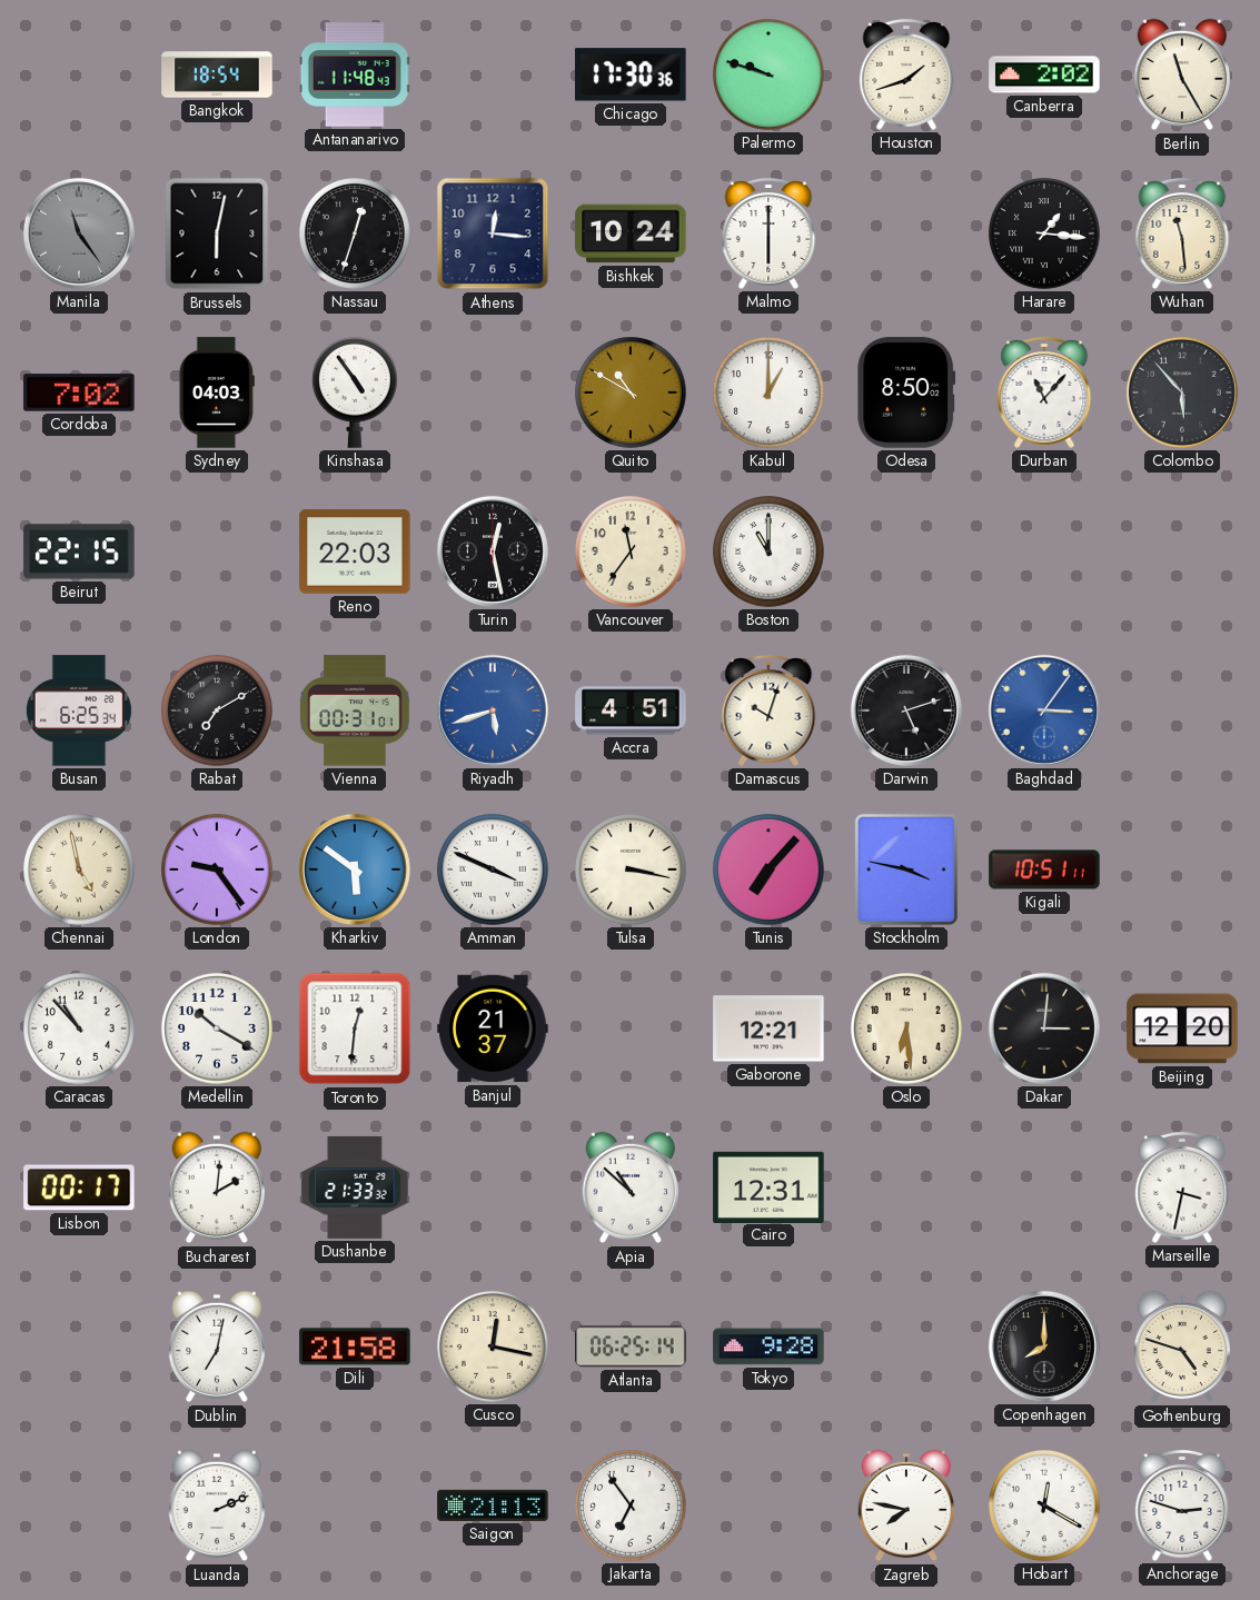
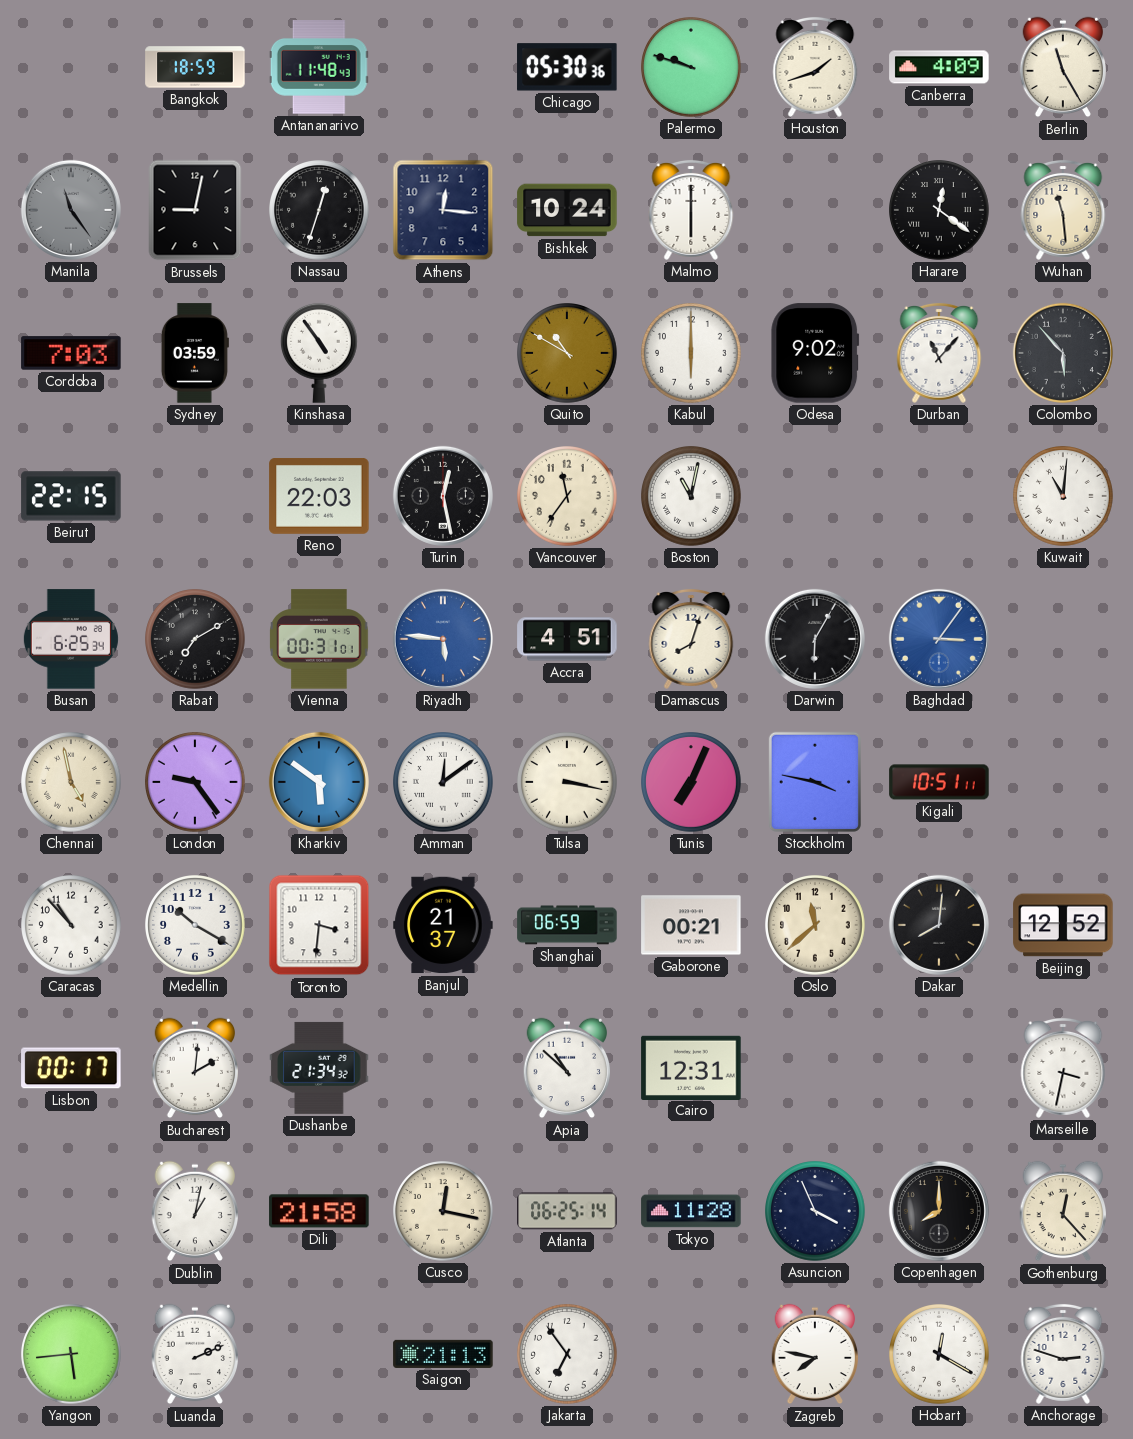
Bangkok: 18:54 -> 18:59
Chicago: 17:30 -> 05:30
Canberra: 2:02 -> 4:09
Brussels: 6:02 -> 9:02
Harare: 1:16 -> 12:21
Cordoba: 7:02 -> 7:03
Sydney: 04:03 -> 03:59
Kabul: 1:00 -> 6:00
Odesa: 8:50 -> 9:02
Boston: 11:00 -> 11:02
Kuwait: none -> 11:01
Riyadh: 5:42 -> 5:46
Damascus: 10:03 -> 8:03
Darwin: 5:12 -> 6:05
Amman: 3:49 -> 12:09
Tunis: 7:07 -> 7:04
Toronto: 12:31 -> 3:31
Shanghai: none -> 06:59
Gaborone: 12:21 -> 00:21
Oslo: 6:29 -> 11:38
Dakar: 3:01 -> 8:01
Beijing: 12:20 -> 12:52
Dushanbe: 21:33 -> 21:34
Dublin: 7:02 -> 1:02
Tokyo: 9:28 -> 11:28
Asuncion: none -> 3:56
Gothenburg: 4:48 -> 12:23
Yangon: none -> 5:44
